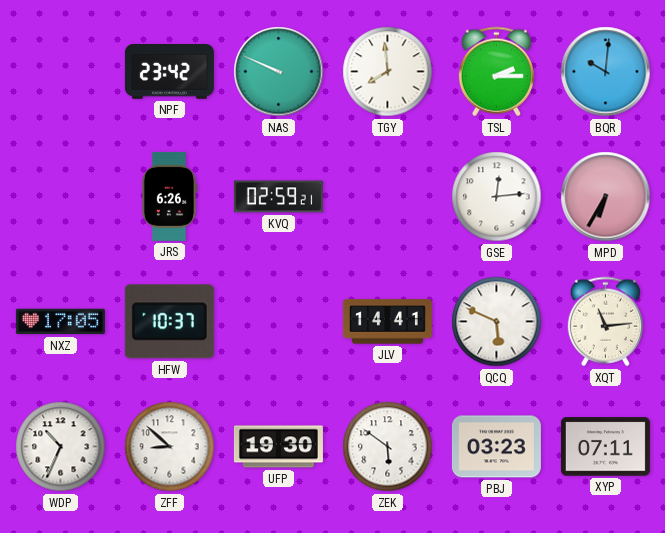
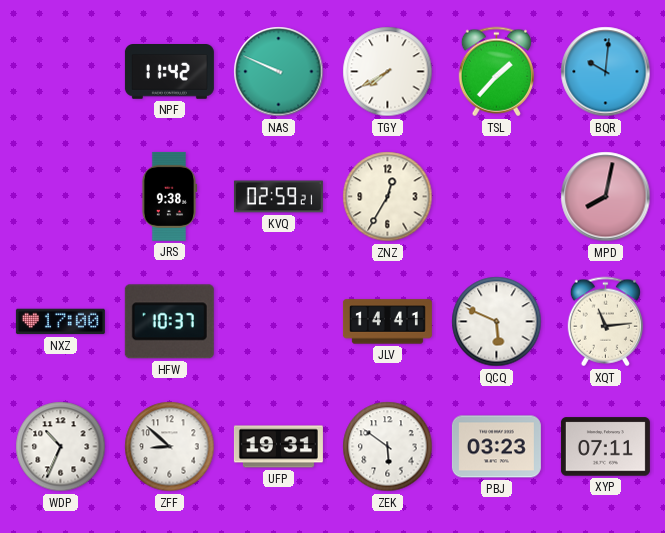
NPF: 23:42 -> 11:42
TGY: 7:59 -> 7:40
TSL: 2:15 -> 1:37
JRS: 6:26 -> 9:38
ZNZ: none -> 12:35
GSE: 12:14 -> none
MPD: 6:35 -> 8:02
NXZ: 17:05 -> 17:00
UFP: 19:30 -> 19:31
